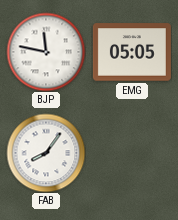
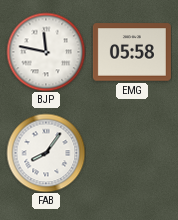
EMG: 05:05 -> 05:58
